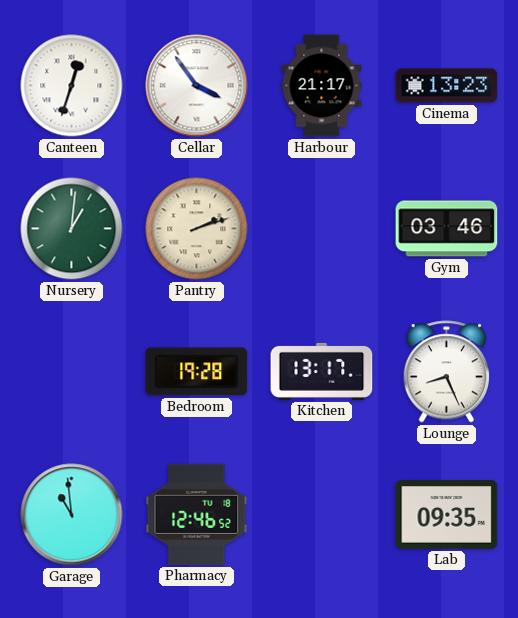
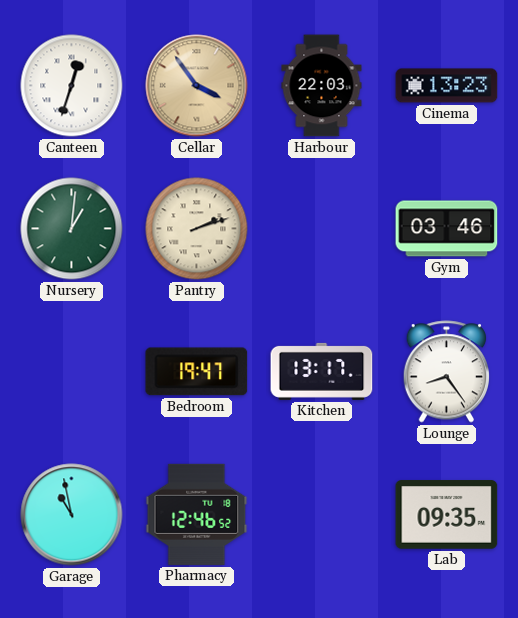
Cellar dial: white -> champagne
Harbour: 21:17 -> 22:03
Bedroom: 19:28 -> 19:47
Lounge: 8:26 -> 8:24
Garage: 10:59 -> 10:58
